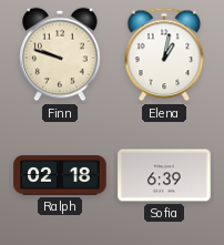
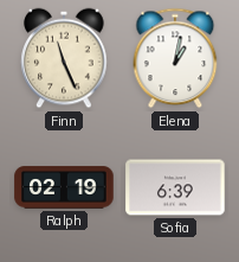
Finn: 9:48 -> 11:26
Ralph: 02:18 -> 02:19
